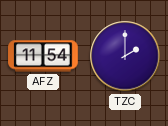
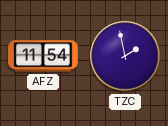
TZC: 2:00 -> 1:58
